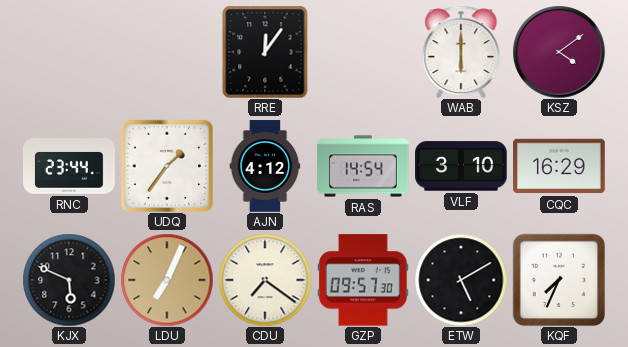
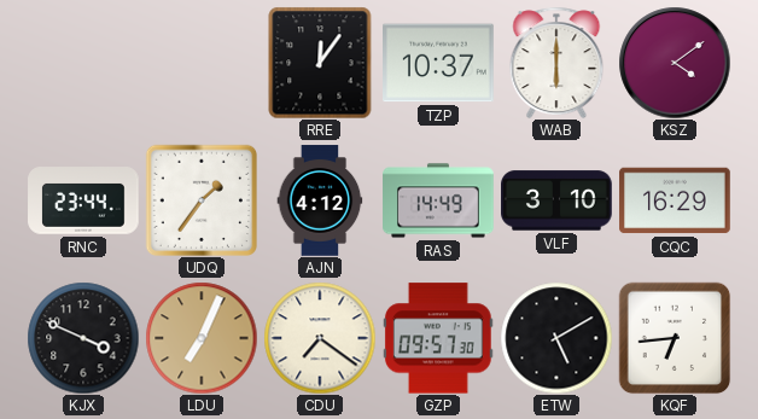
TZP: none -> 10:37
RAS: 14:54 -> 14:49
KJX: 5:49 -> 3:49
KQF: 7:34 -> 6:44
